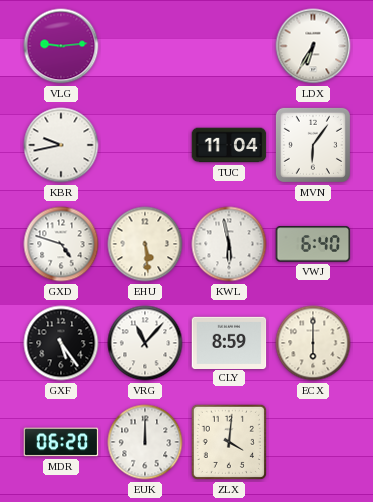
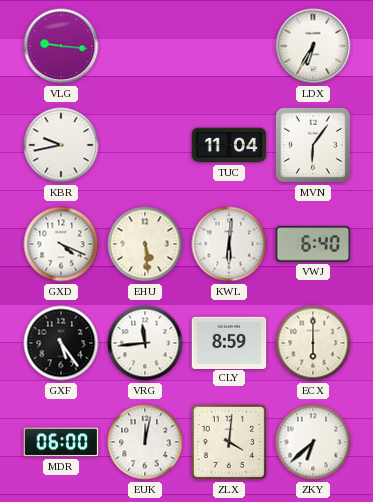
VLG: 9:14 -> 9:16
GXD: 4:48 -> 4:19
KWL: 5:58 -> 6:01
VRG: 11:07 -> 11:44
MDR: 06:20 -> 06:00
EUK: 12:00 -> 12:02
ZKY: none -> 6:38
